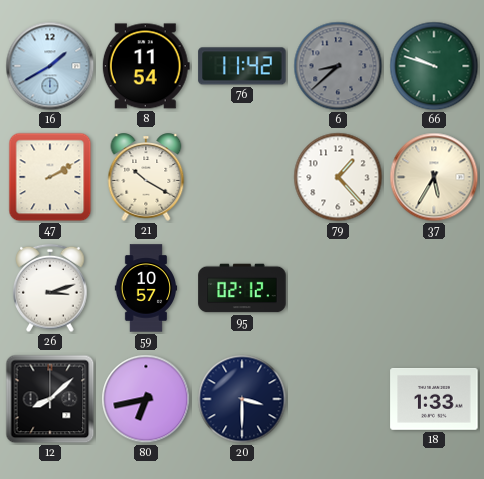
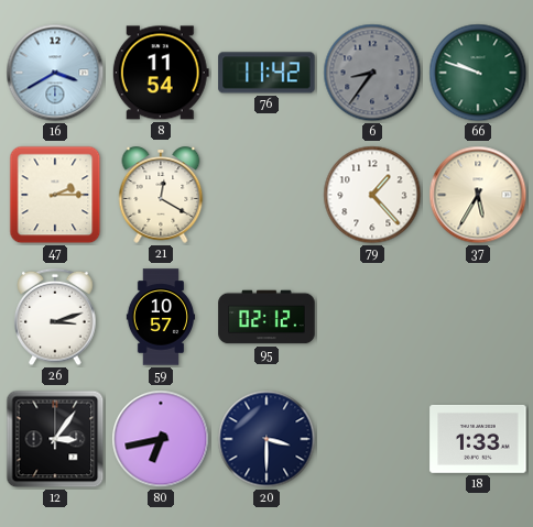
16: 1:40 -> 3:40
6: 8:38 -> 8:36
47: 2:10 -> 2:15
21: 10:20 -> 12:20
12: 8:08 -> 3:06
